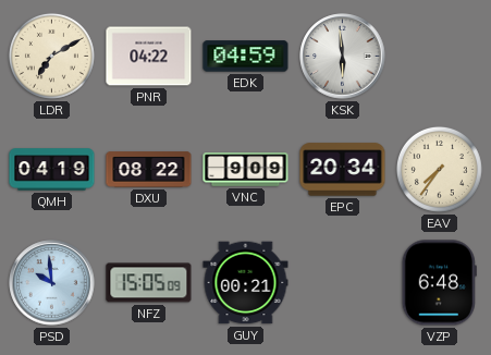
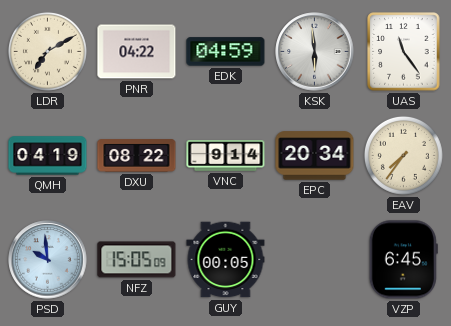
UAS: none -> 11:24
VNC: 9:09 -> 9:14
GUY: 00:21 -> 00:05
VZP: 6:48 -> 6:45
